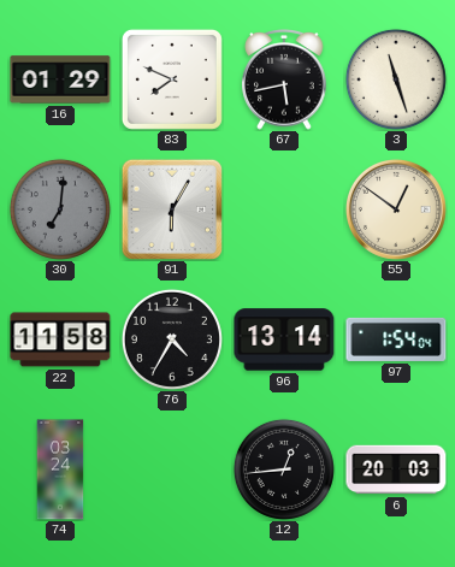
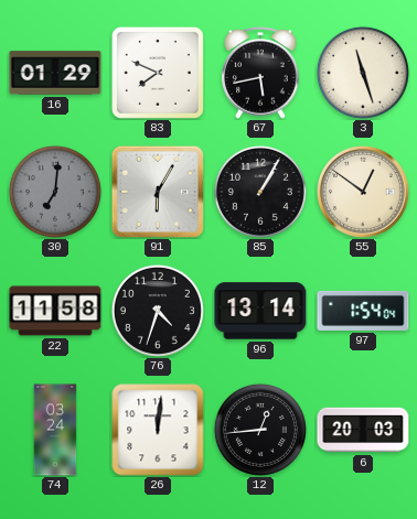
85: none -> 1:05
76: 4:35 -> 4:33
26: none -> 12:01
